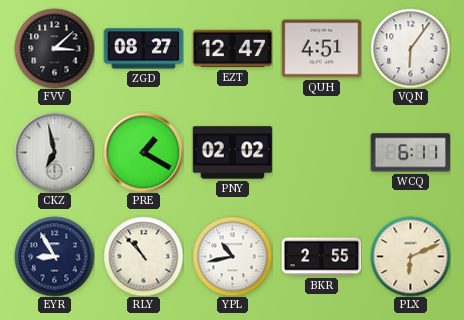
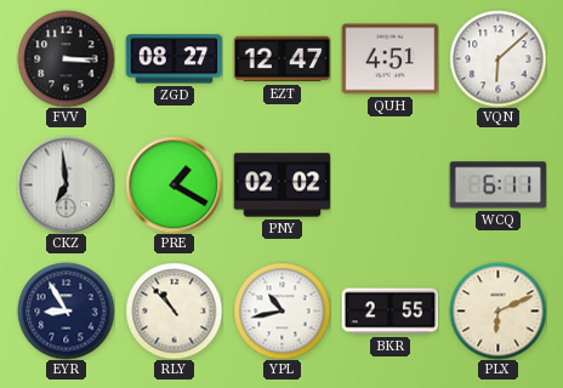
FVV: 3:08 -> 3:15
VQN: 6:06 -> 6:08
CKZ: 6:58 -> 6:59
